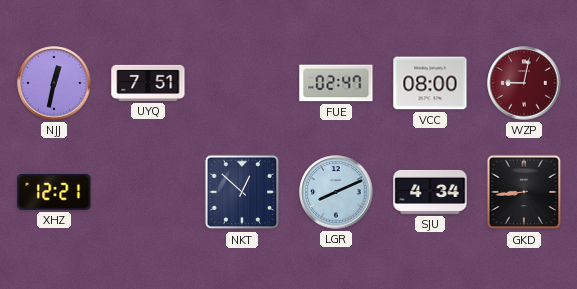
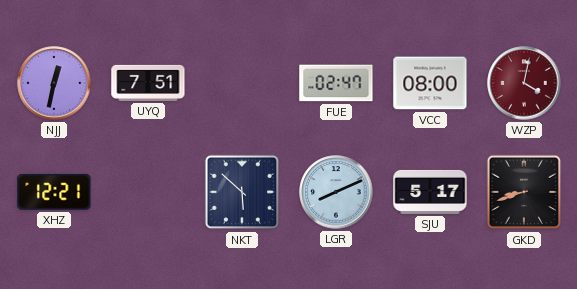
WZP: 9:02 -> 4:02
NKT: 12:52 -> 5:52
SJU: 4:34 -> 5:17
GKD: 8:44 -> 8:42
